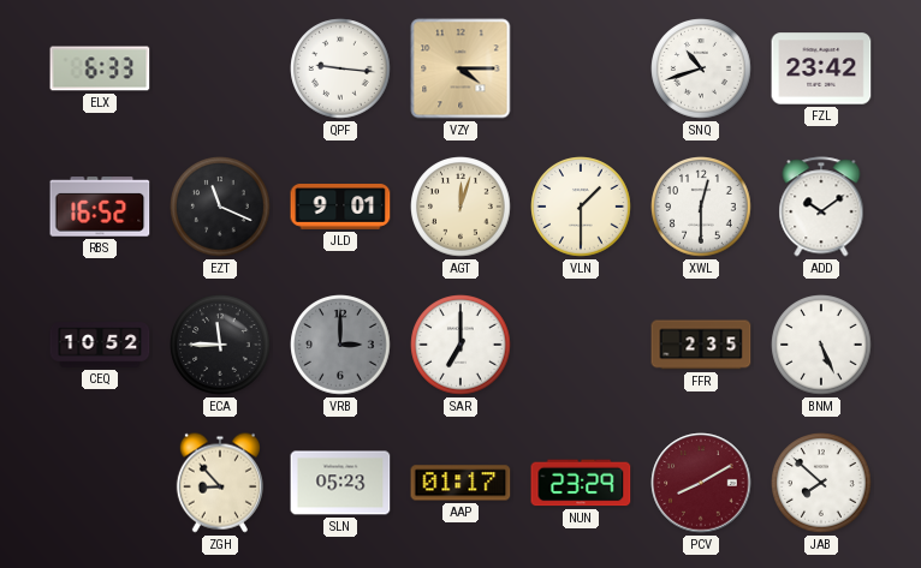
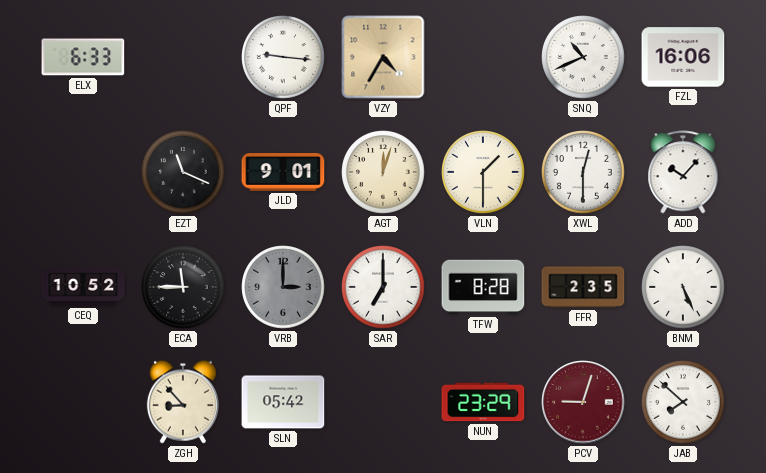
VZY: 4:15 -> 4:35
SNQ: 10:42 -> 10:41
FZL: 23:42 -> 16:06
RBS: 16:52 -> none
ADD: 10:09 -> 10:07
TFW: none -> 8:28
SLN: 05:23 -> 05:42
AAP: 01:17 -> none
PCV: 8:10 -> 9:03
